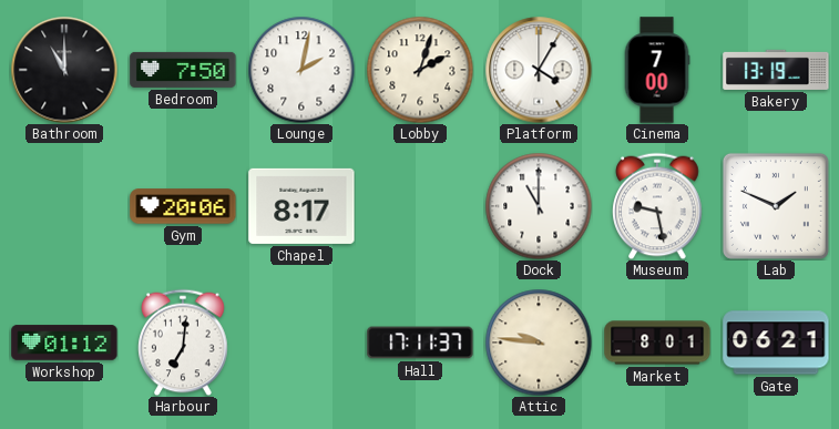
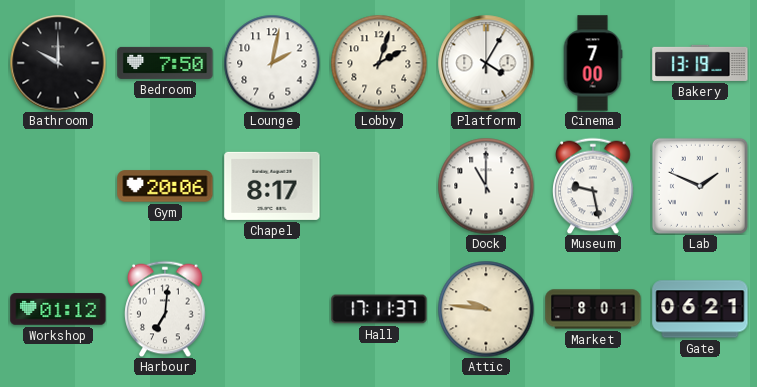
Bathroom: 11:00 -> 10:00
